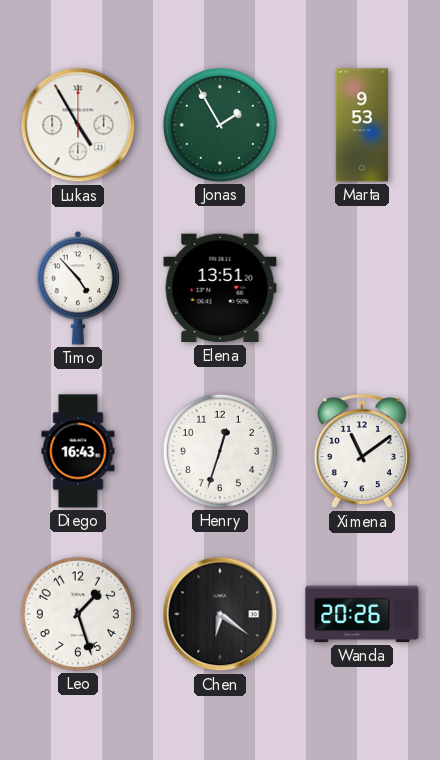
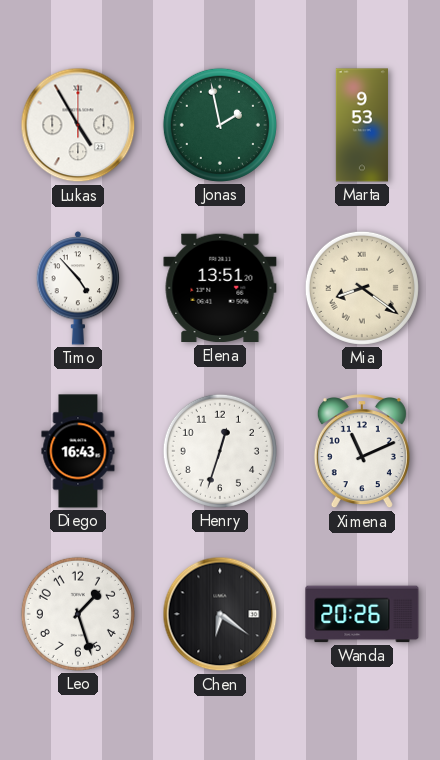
Jonas: 1:55 -> 1:58
Mia: none -> 8:21
Ximena: 11:09 -> 11:11
